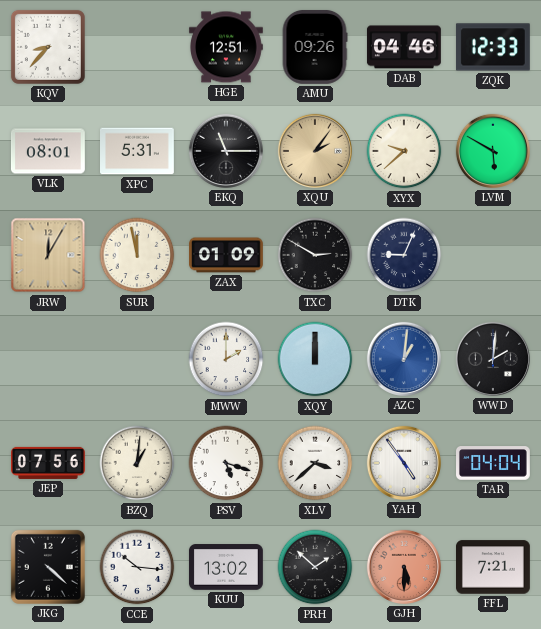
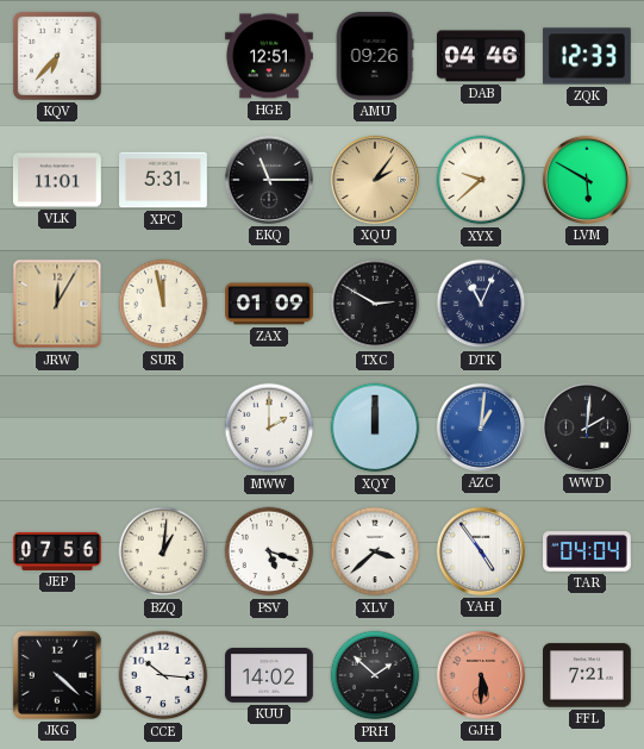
KQV: 8:37 -> 6:37
VLK: 08:01 -> 11:01
DTK: 9:04 -> 11:04
KUU: 13:02 -> 14:02
